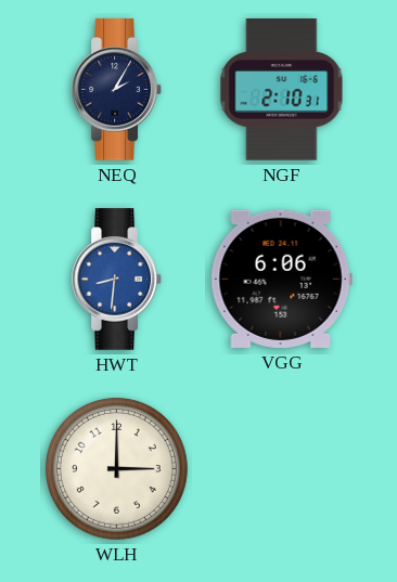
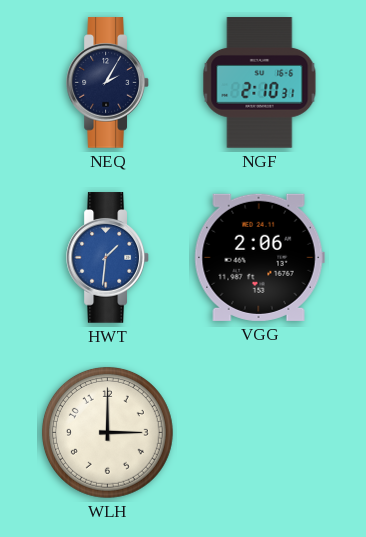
HWT: 8:31 -> 1:31
VGG: 6:06 -> 2:06
